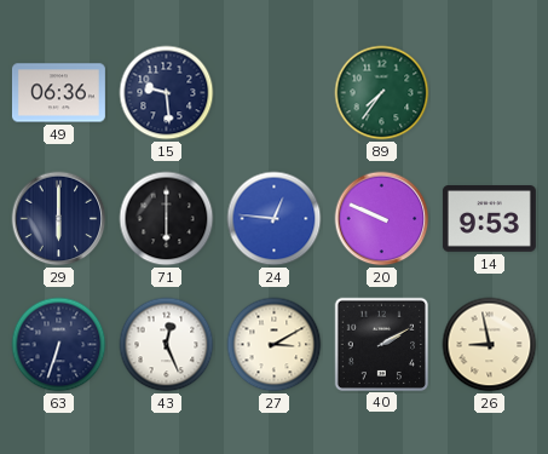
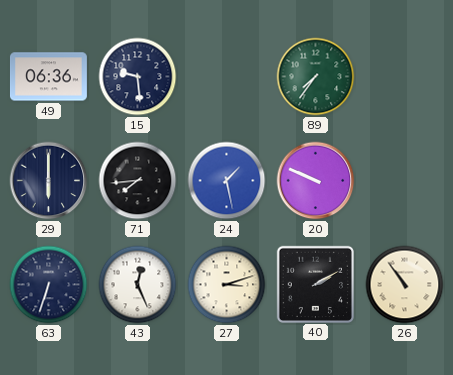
71: 6:00 -> 7:44
24: 12:46 -> 1:28
14: 9:53 -> none
27: 3:10 -> 3:12
26: 8:58 -> 10:54
